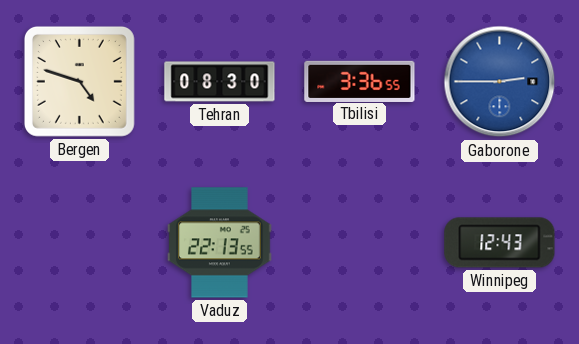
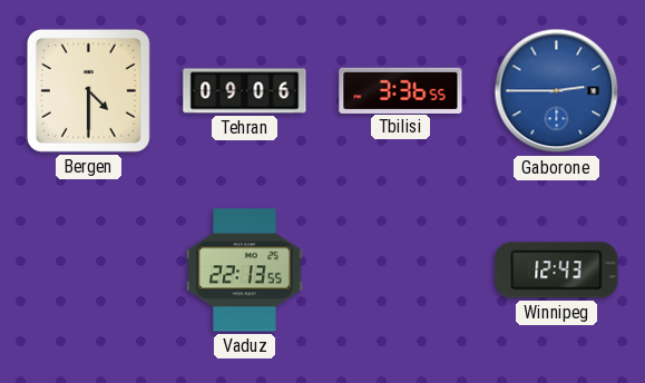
Bergen: 4:48 -> 4:30
Tehran: 08:30 -> 09:06
